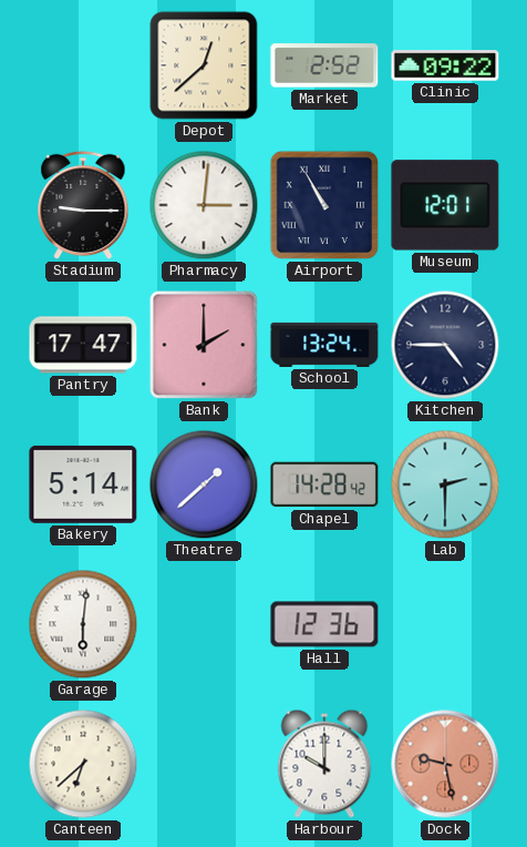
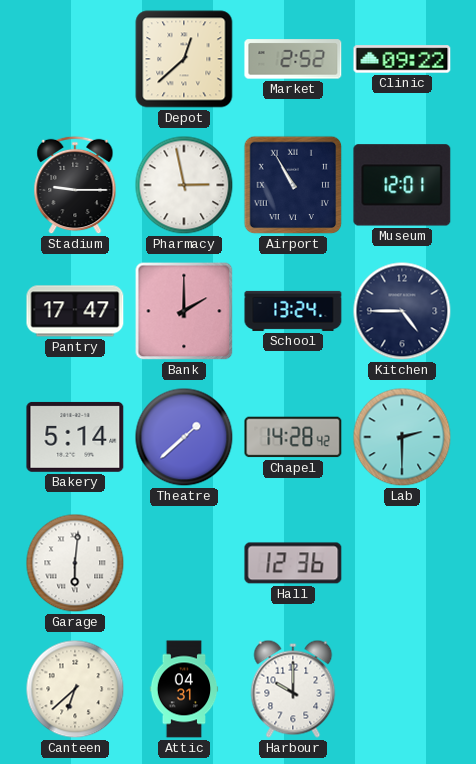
Pharmacy: 3:01 -> 2:58
Attic: none -> 04:31
Dock: 9:28 -> none
